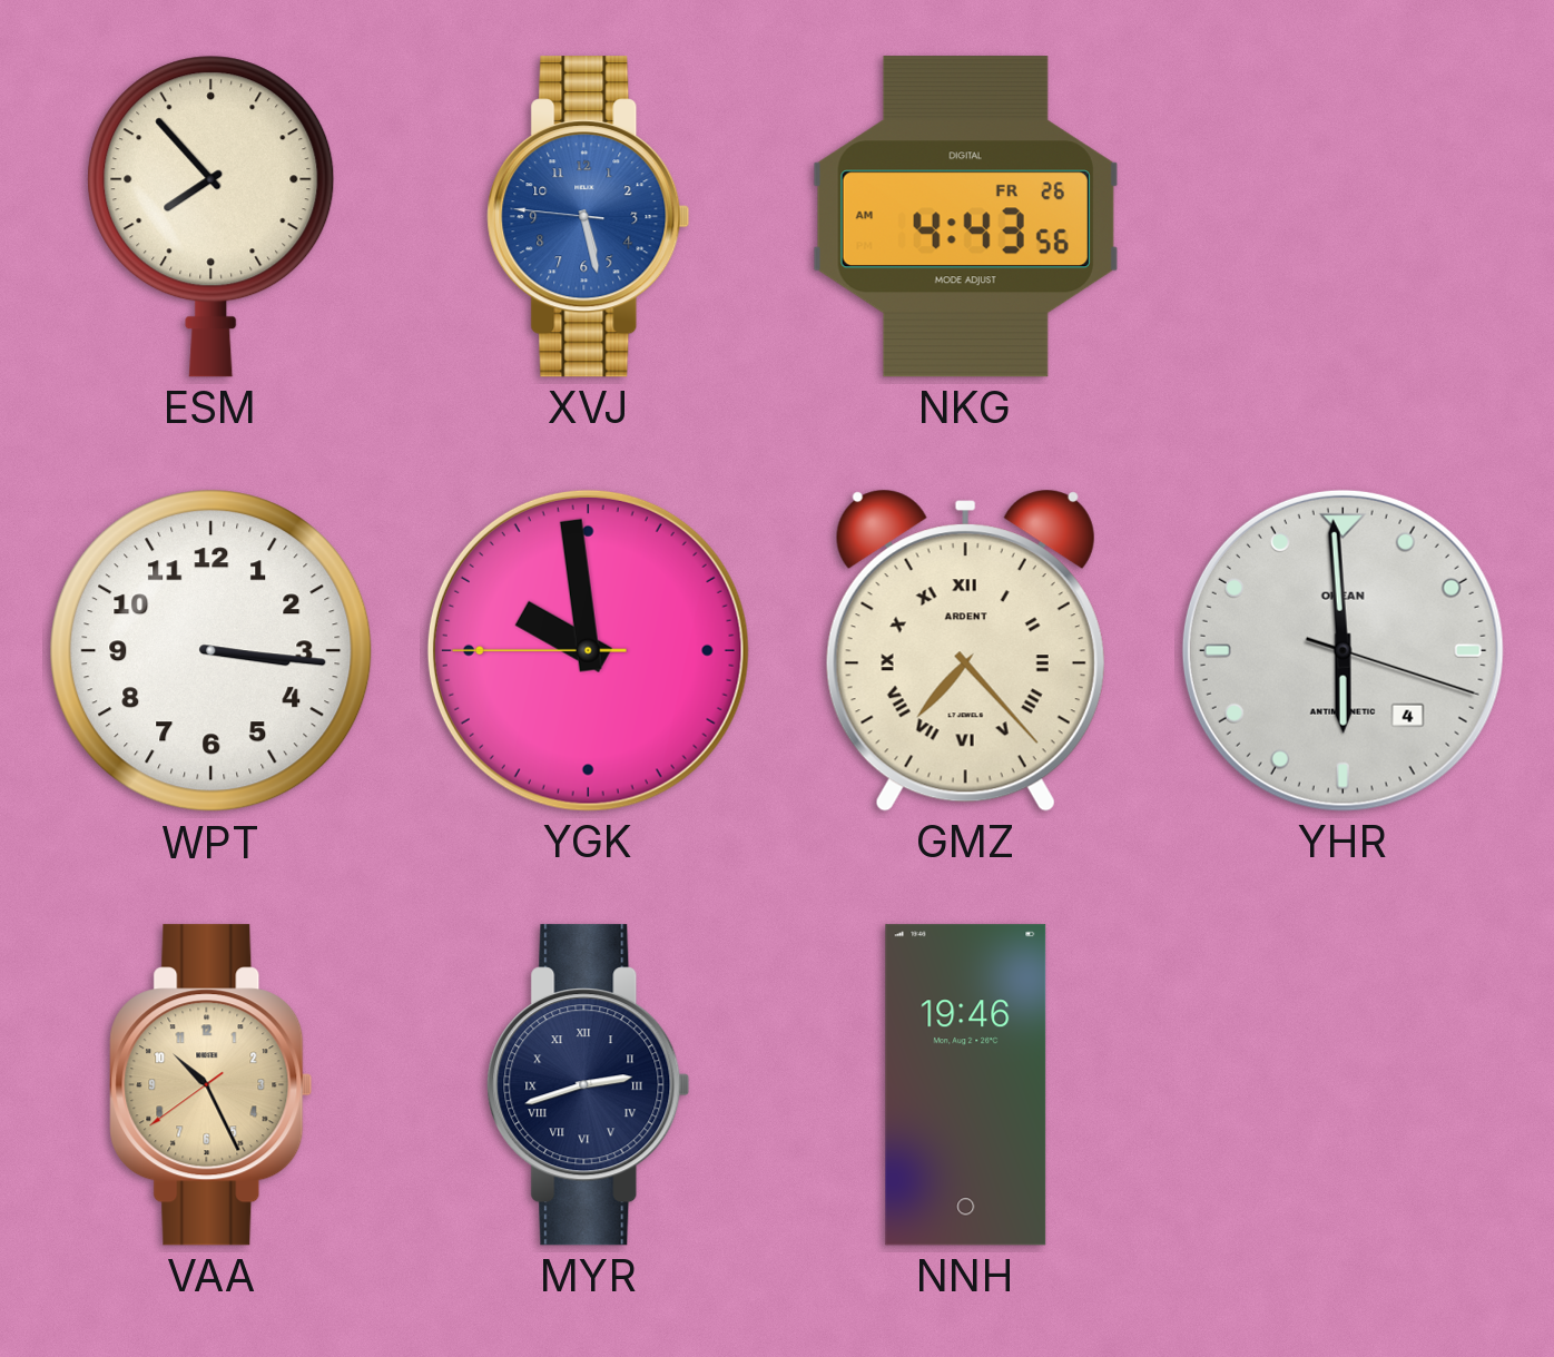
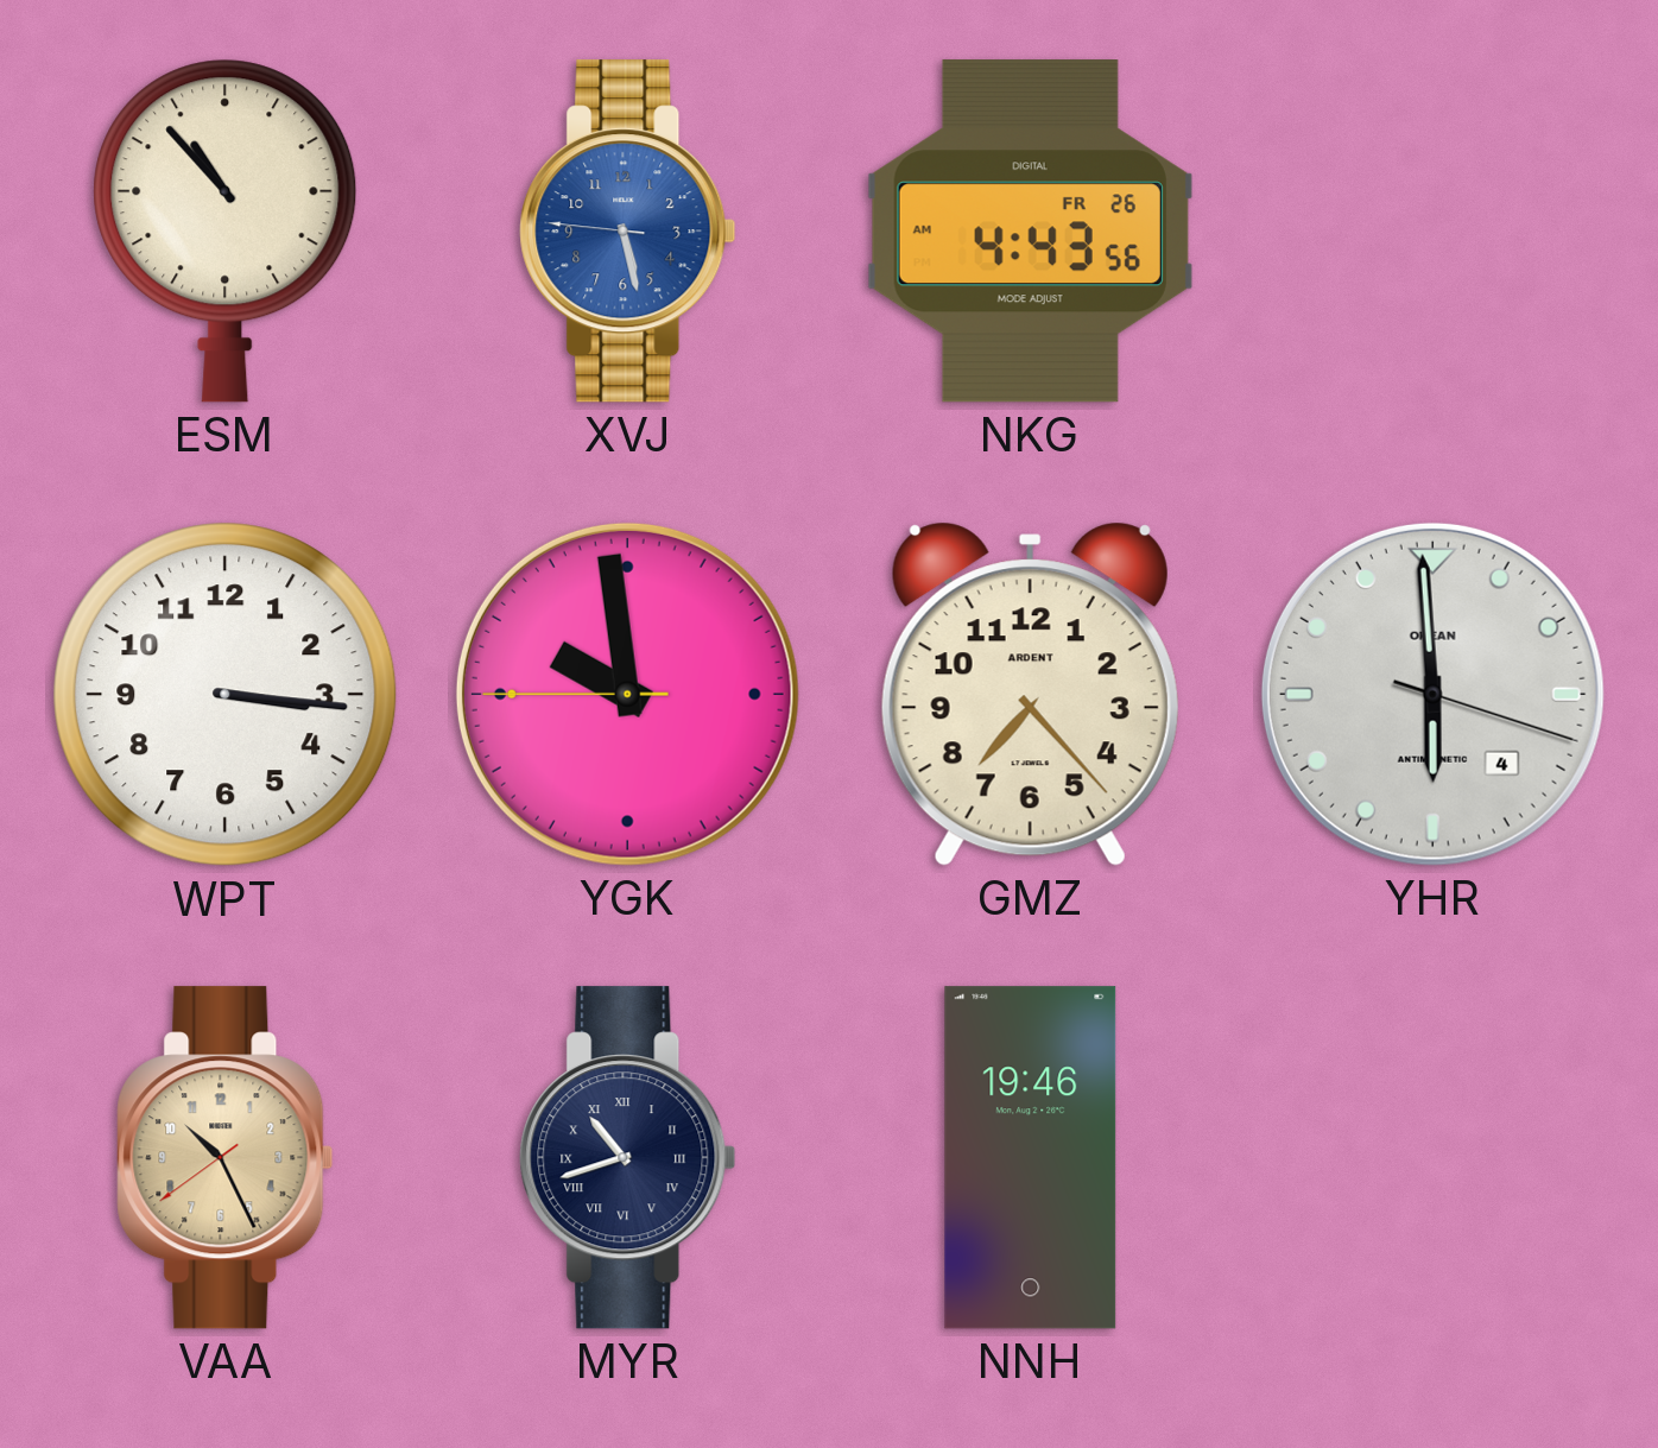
ESM: 7:53 -> 10:53
GMZ numerals: Roman -> Arabic
MYR: 2:42 -> 10:42
